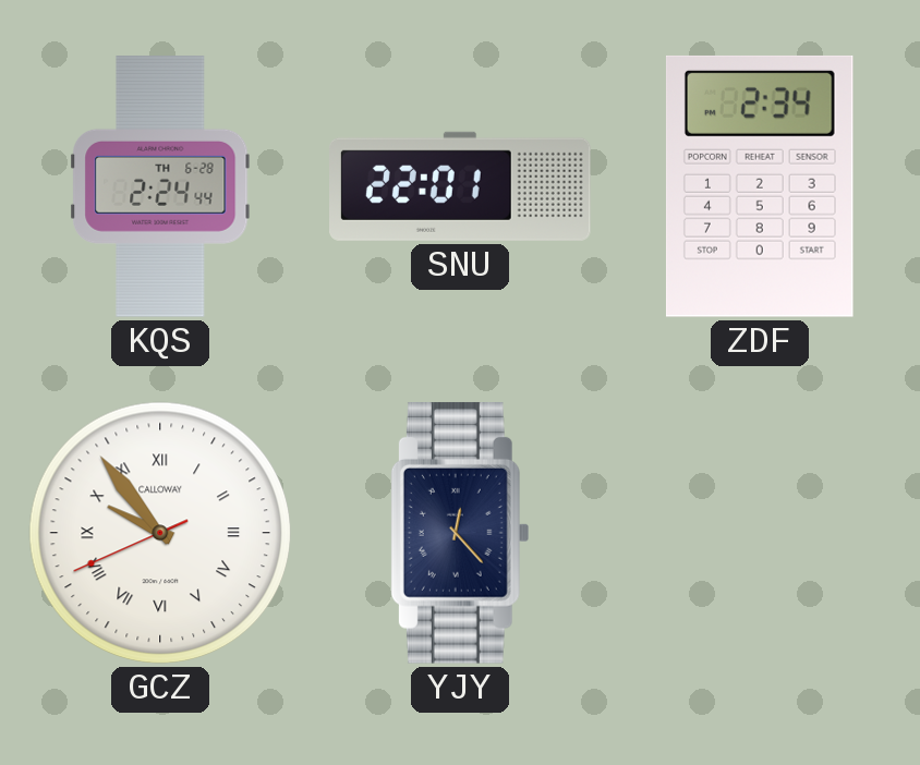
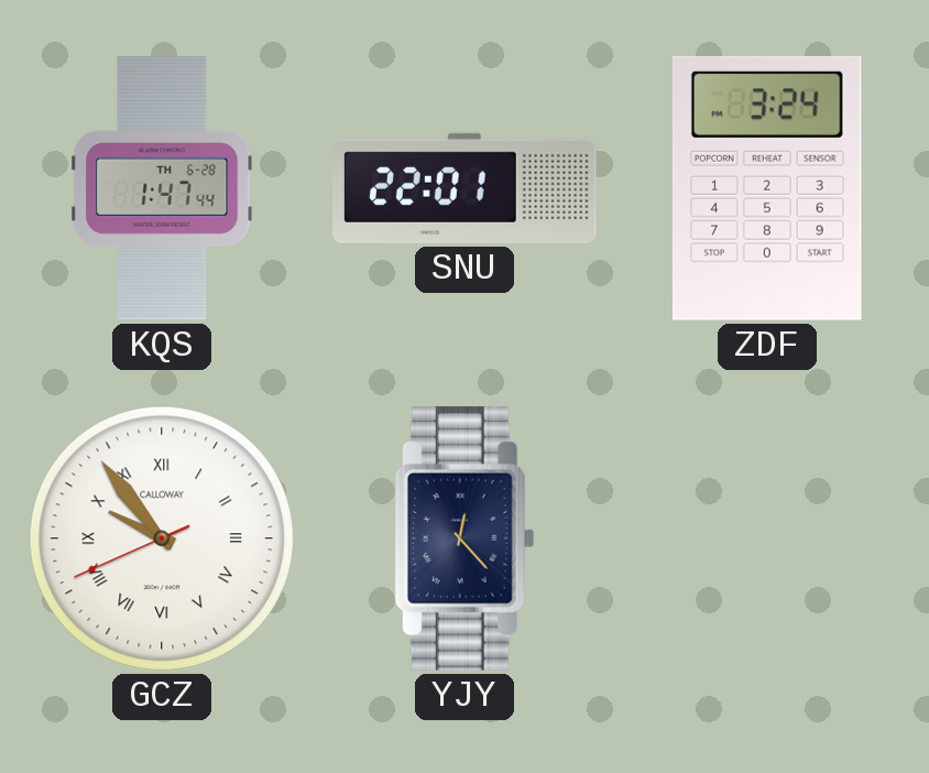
KQS: 2:24 -> 1:47
ZDF: 2:34 -> 3:24
